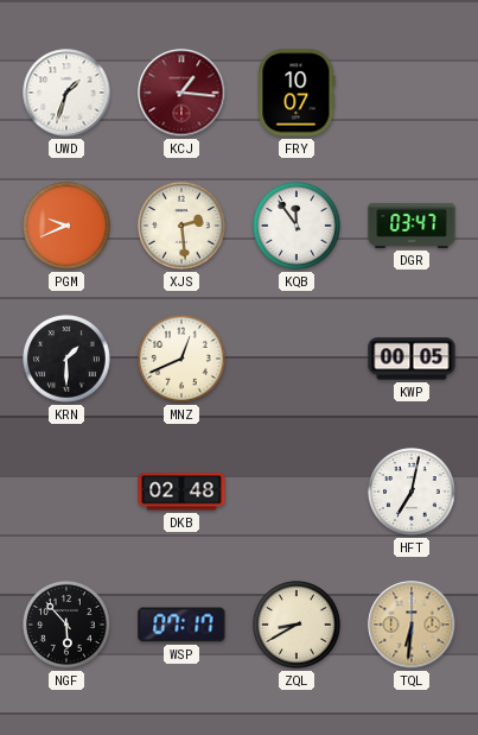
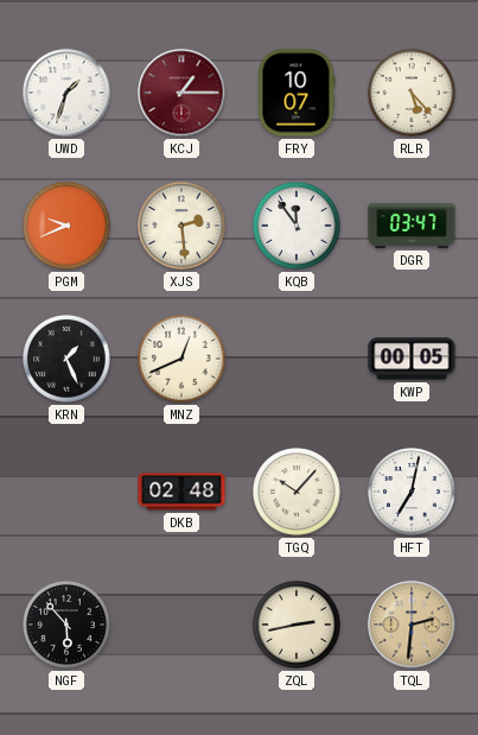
KCJ: 1:16 -> 1:15
RLR: none -> 5:23
KRN: 1:30 -> 1:26
TGQ: none -> 10:07
WSP: 07:17 -> none
ZQL: 8:40 -> 2:43
TQL: 6:31 -> 2:31
